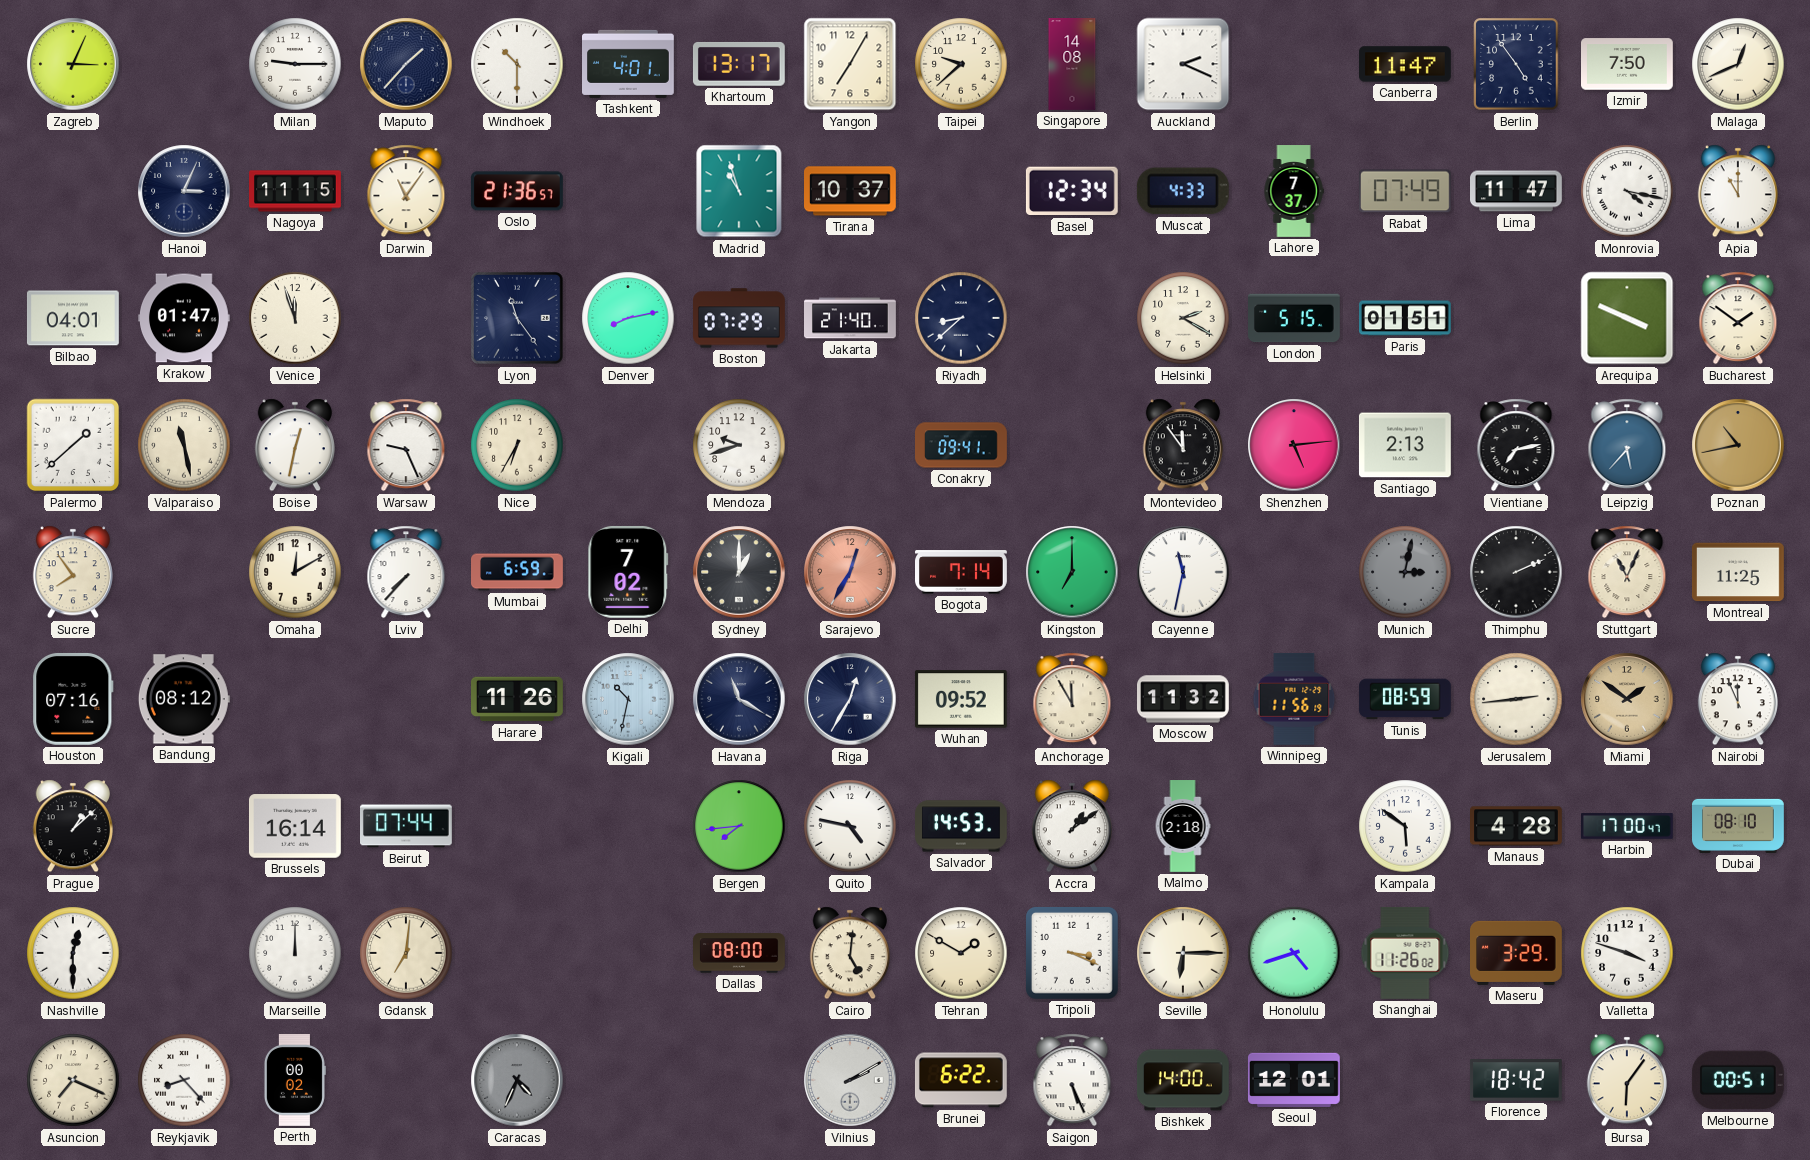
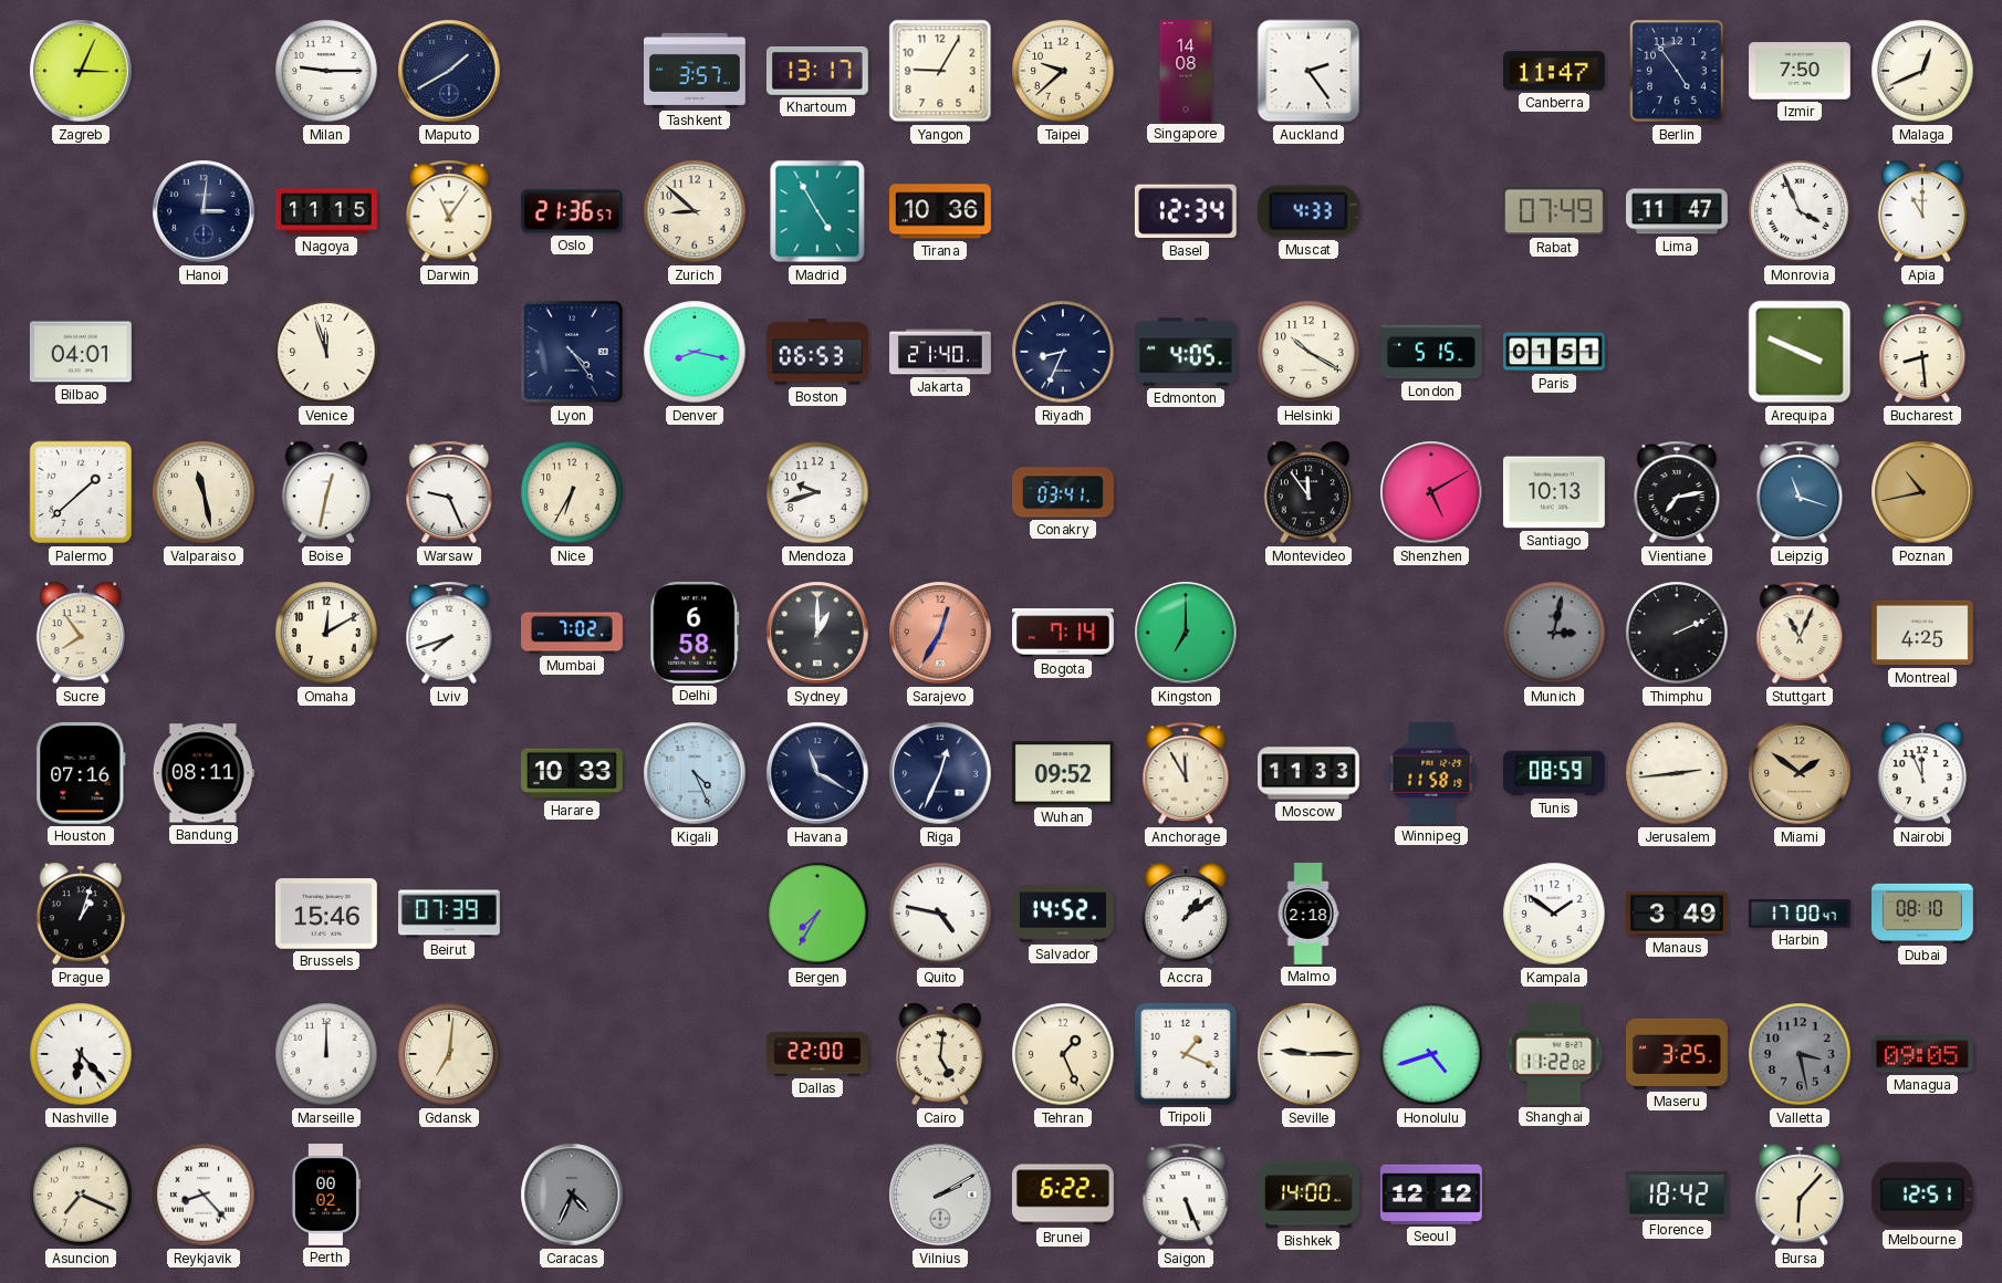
Maputo: 1:37 -> 1:40
Windhoek: 10:30 -> none
Tashkent: 4:01 -> 3:57
Yangon: 7:05 -> 9:05
Auckland: 2:19 -> 2:24
Hanoi: 3:04 -> 3:01
Zurich: none -> 8:52
Madrid: 10:57 -> 4:55
Tirana: 10:37 -> 10:36
Lahore: 7:37 -> none
Monrovia: 4:17 -> 3:56
Krakow: 01:47 -> none
Lyon: 11:24 -> 4:24
Denver: 8:13 -> 8:17
Boston: 07:29 -> 06:53
Riyadh: 8:38 -> 8:34
Edmonton: none -> 4:05
Helsinki: 2:20 -> 10:20
Bucharest: 1:51 -> 8:29
Conakry: 09:41 -> 03:41
Shenzhen: 5:14 -> 5:10
Santiago: 2:13 -> 10:13
Leipzig: 5:37 -> 11:18
Lviv: 7:37 -> 7:42
Mumbai: 6:59 -> 7:02
Delhi: 7:02 -> 6:58
Cayenne: 11:32 -> none
Montreal: 11:25 -> 4:25
Bandung: 08:12 -> 08:11
Harare: 11:26 -> 10:33
Kigali: 10:32 -> 4:26
Riga: 12:35 -> 12:34
Moscow: 11:32 -> 11:33
Winnipeg: 11:56 -> 11:58
Prague: 1:08 -> 1:03
Brussels: 16:14 -> 15:46
Beirut: 07:44 -> 07:39
Bergen: 7:44 -> 7:35
Salvador: 14:53 -> 14:52
Kampala: 5:51 -> 1:51
Manaus: 4:28 -> 3:49
Nashville: 12:30 -> 6:23
Dallas: 08:00 -> 22:00
Tehran: 1:50 -> 1:26
Tripoli: 3:19 -> 1:19
Seville: 6:15 -> 9:15
Shanghai: 11:26 -> 11:22
Maseru: 3:29 -> 3:25
Valletta: 3:48 -> 3:28
Valletta dial: white -> grey
Managua: none -> 09:05
Seoul: 12:01 -> 12:12
Bursa: 6:06 -> 6:07
Melbourne: 00:51 -> 12:51
